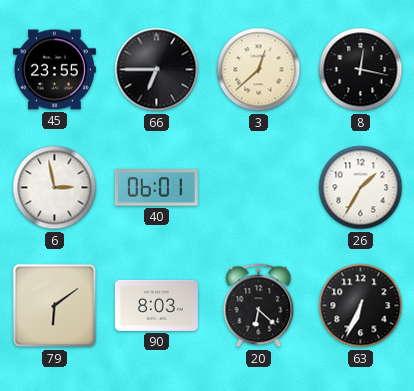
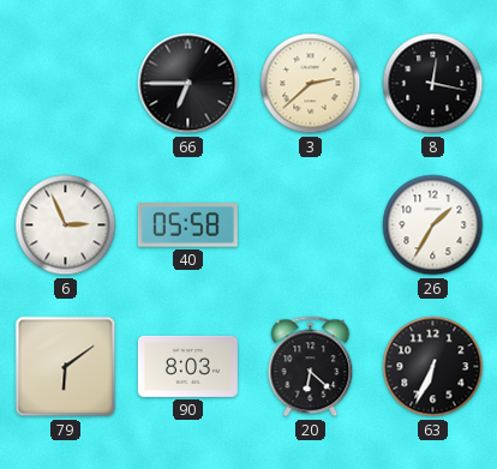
45: 23:55 -> none
3: 12:38 -> 2:38
6: 2:58 -> 2:56
40: 06:01 -> 05:58
